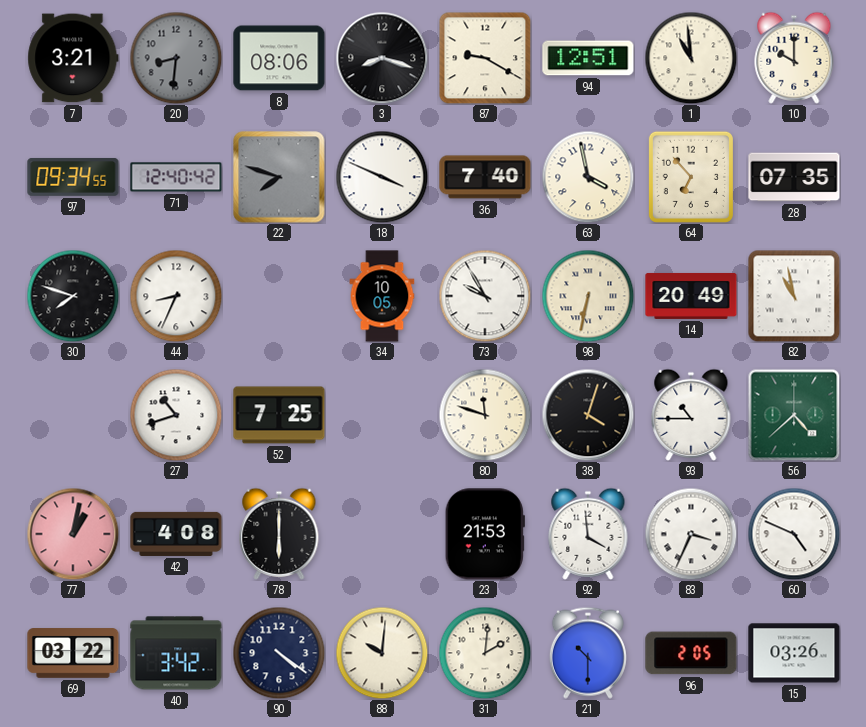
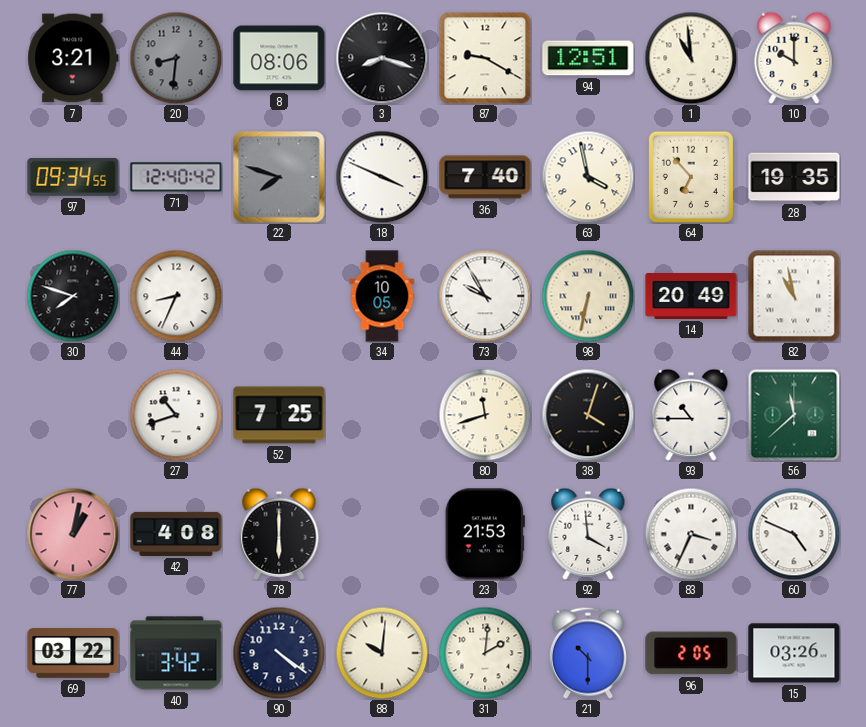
28: 07:35 -> 19:35
80: 11:48 -> 11:42
56: 4:38 -> 11:38
